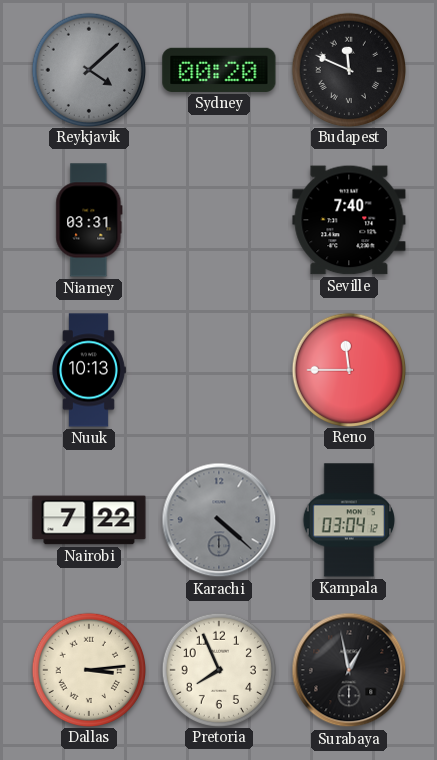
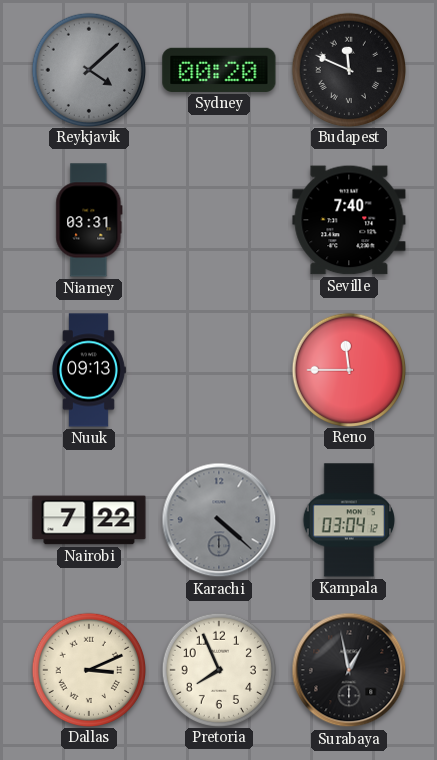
Nuuk: 10:13 -> 09:13
Dallas: 3:14 -> 3:11
